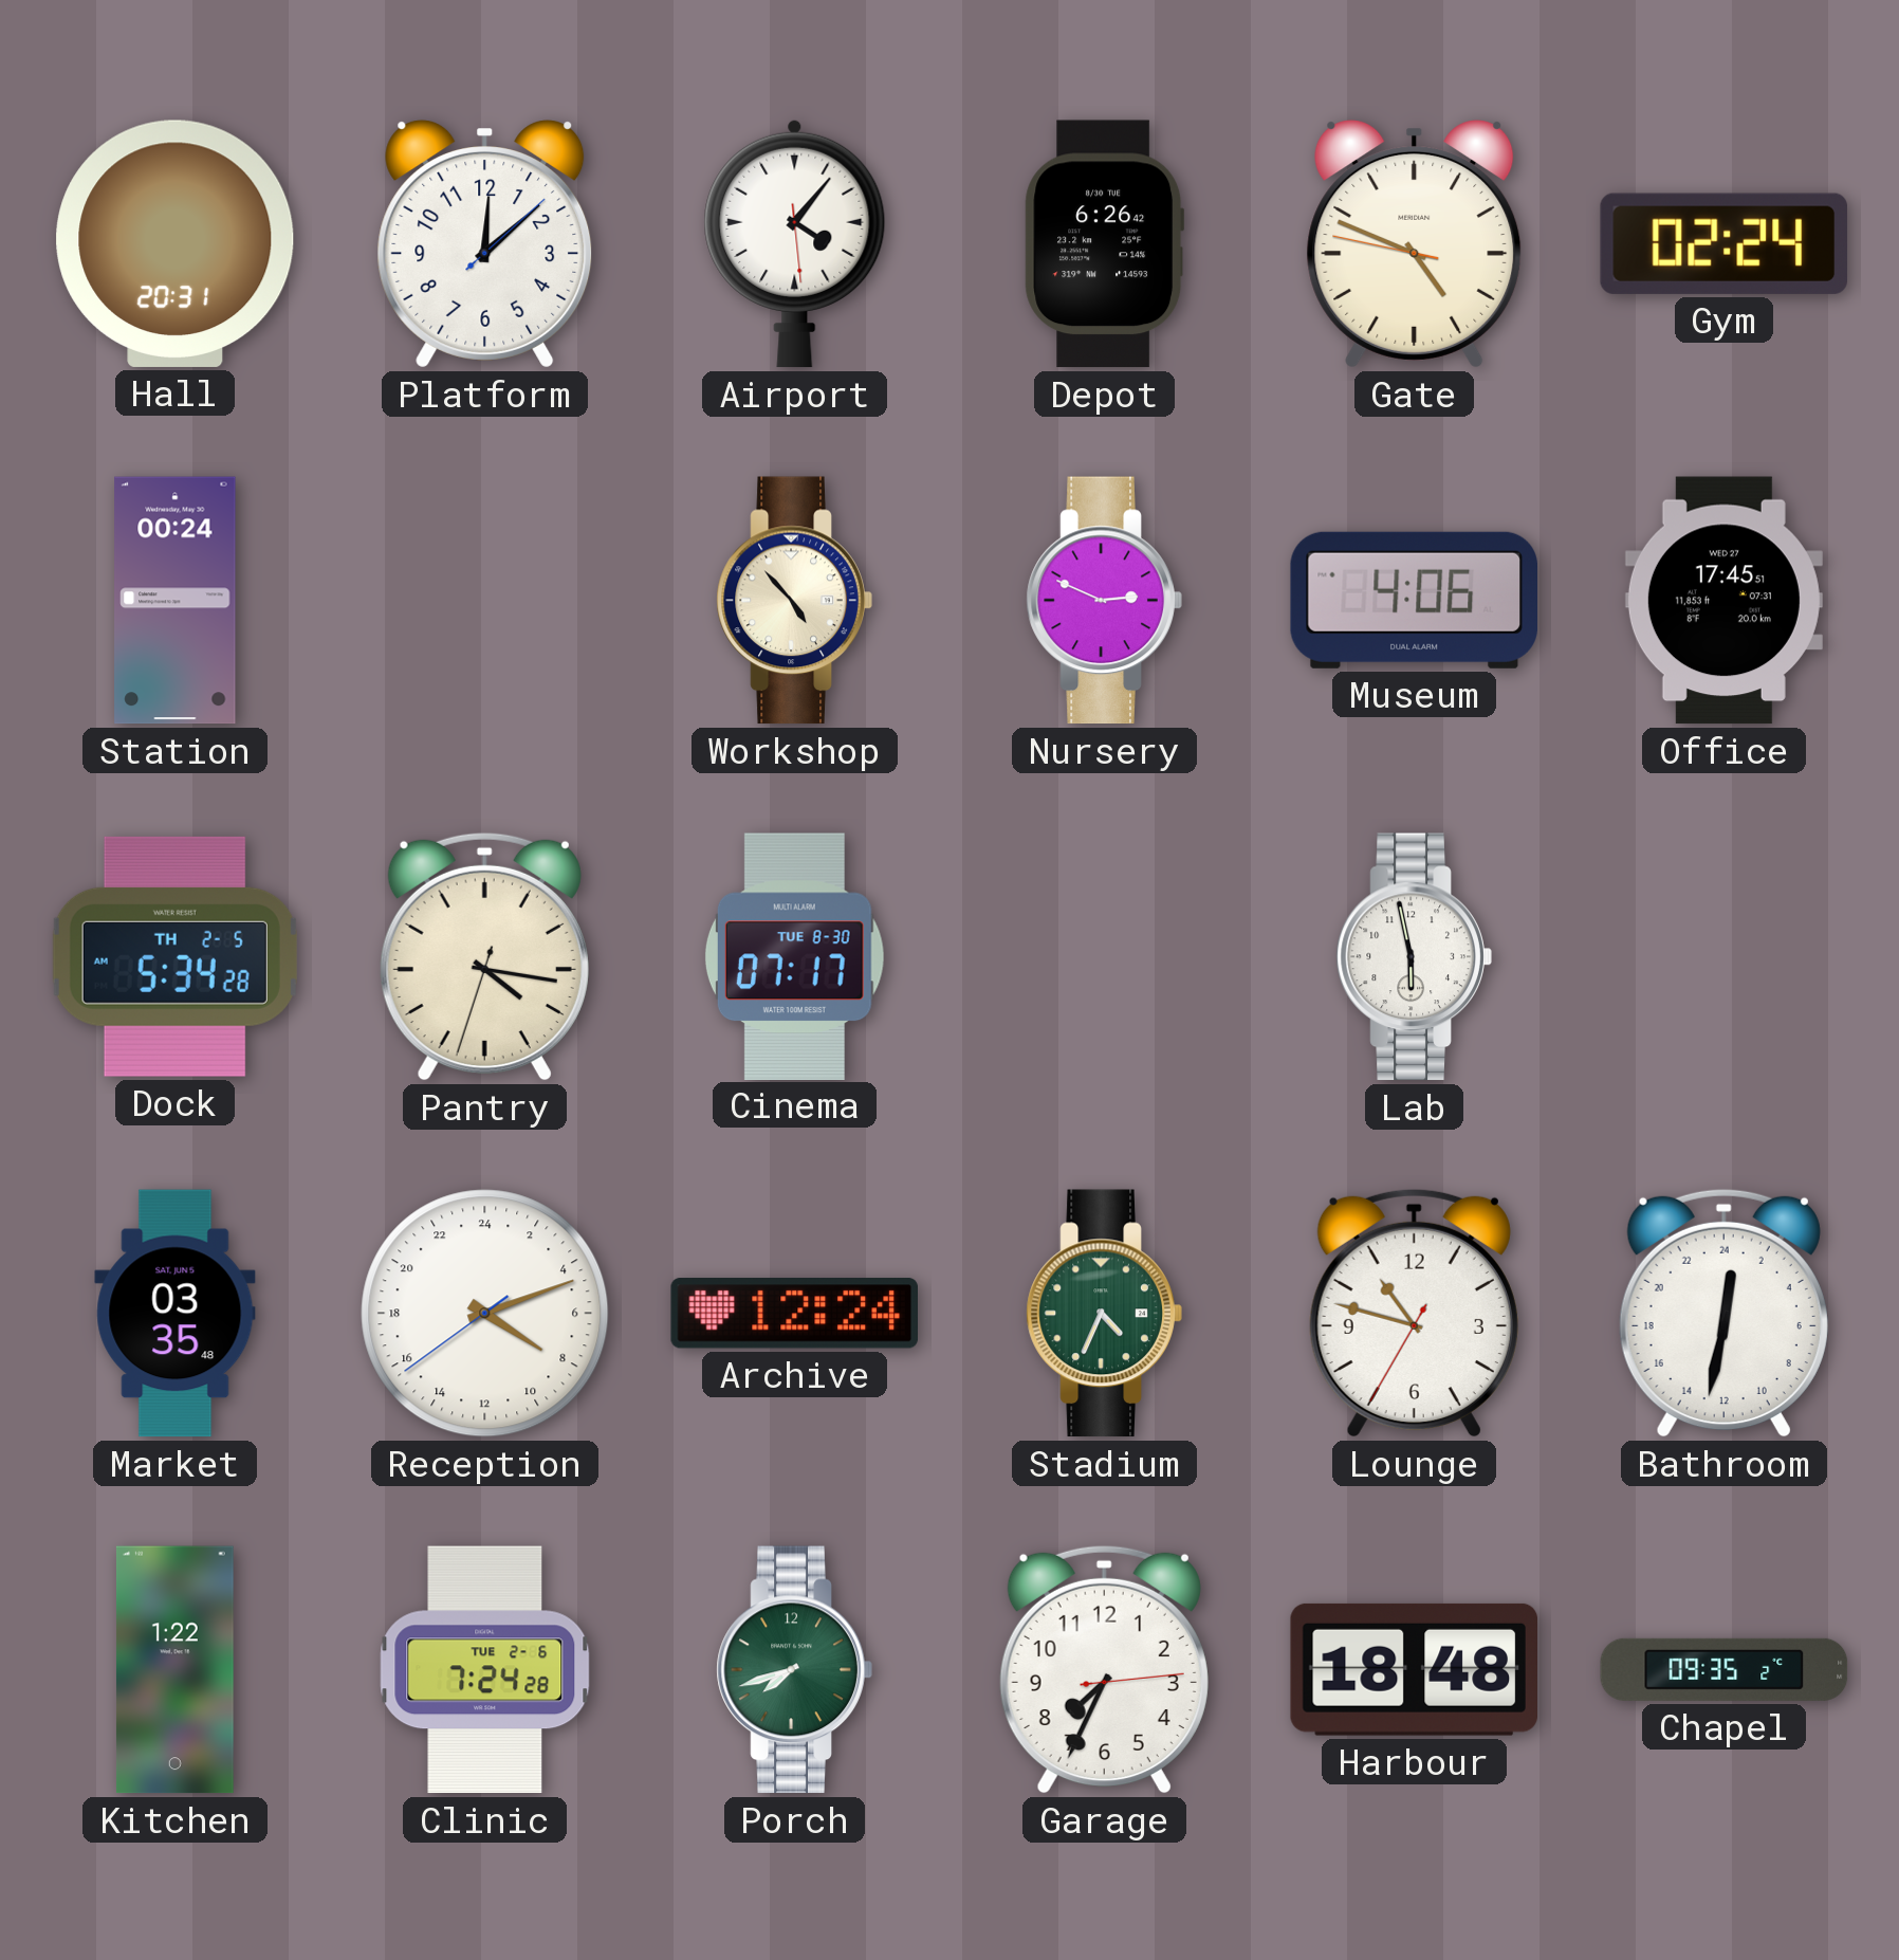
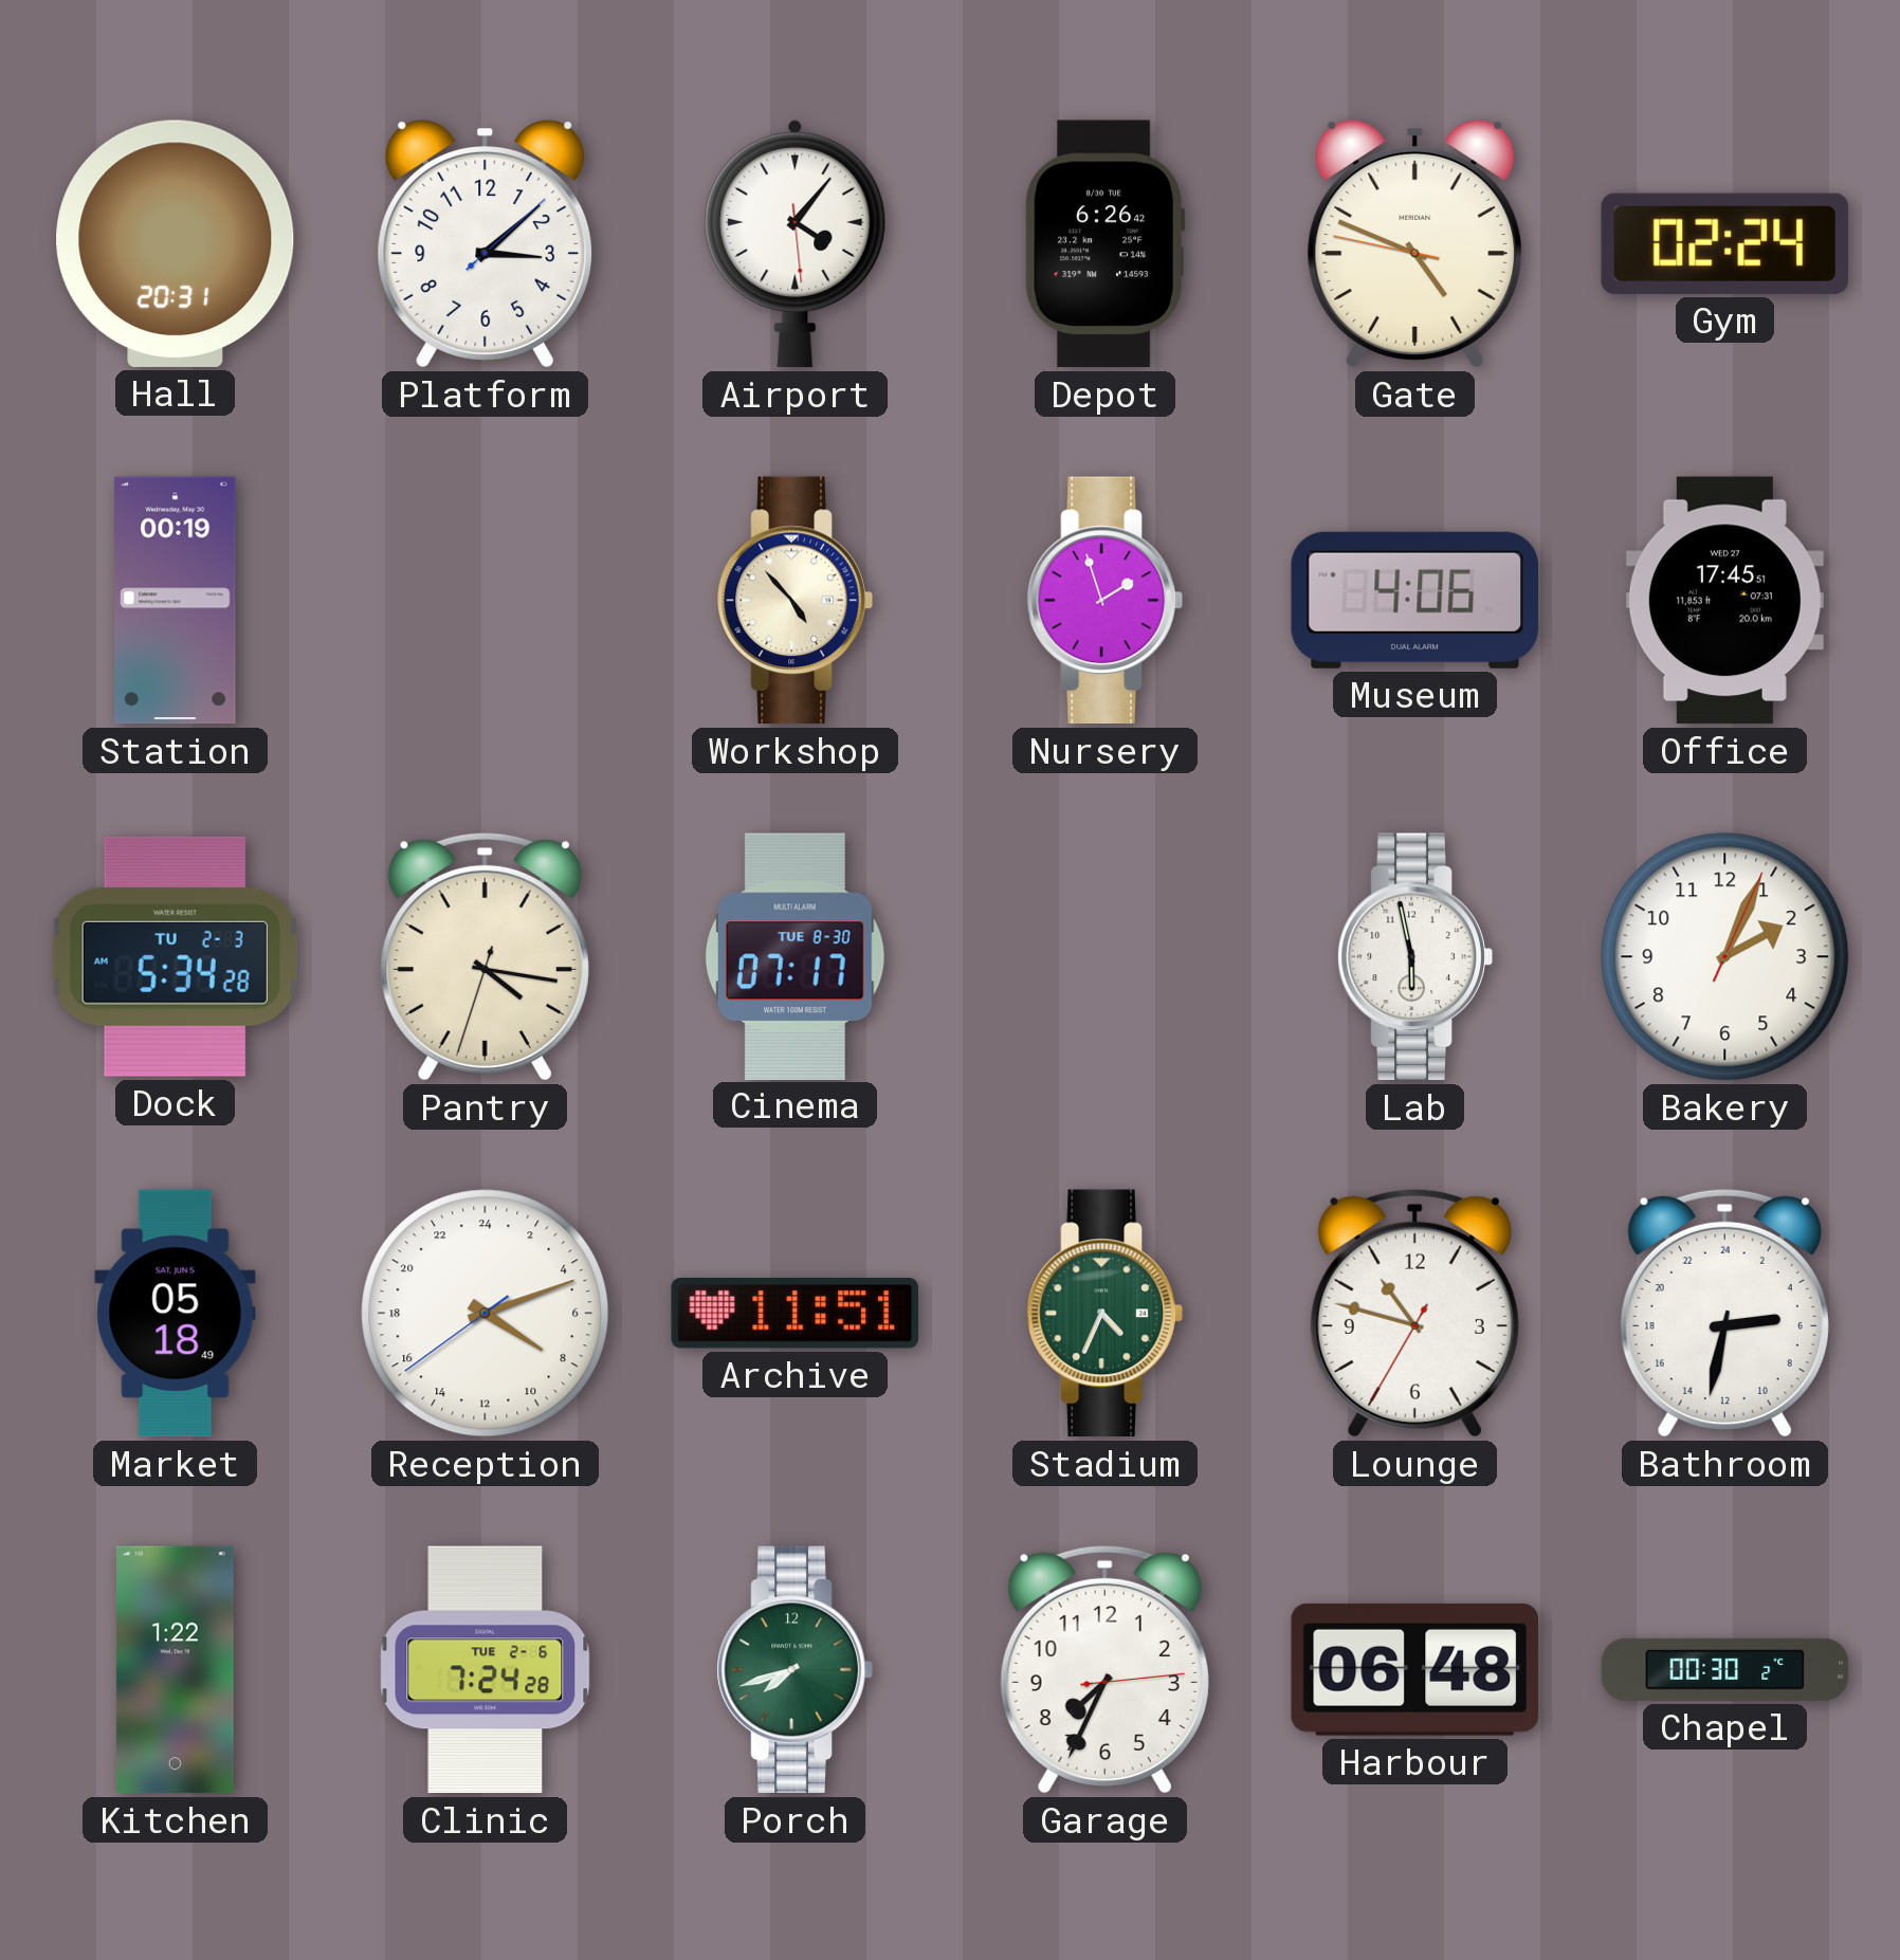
Platform: 12:08 -> 3:08
Station: 00:24 -> 00:19
Nursery: 2:49 -> 1:57
Dock date: TH 2-5 -> TU 2-3
Bakery: none -> 2:04
Market: 03:35 -> 05:18
Archive: 12:24 -> 11:51
Bathroom: 0:32 -> 5:32
Harbour: 18:48 -> 06:48
Chapel: 09:35 -> 00:30
